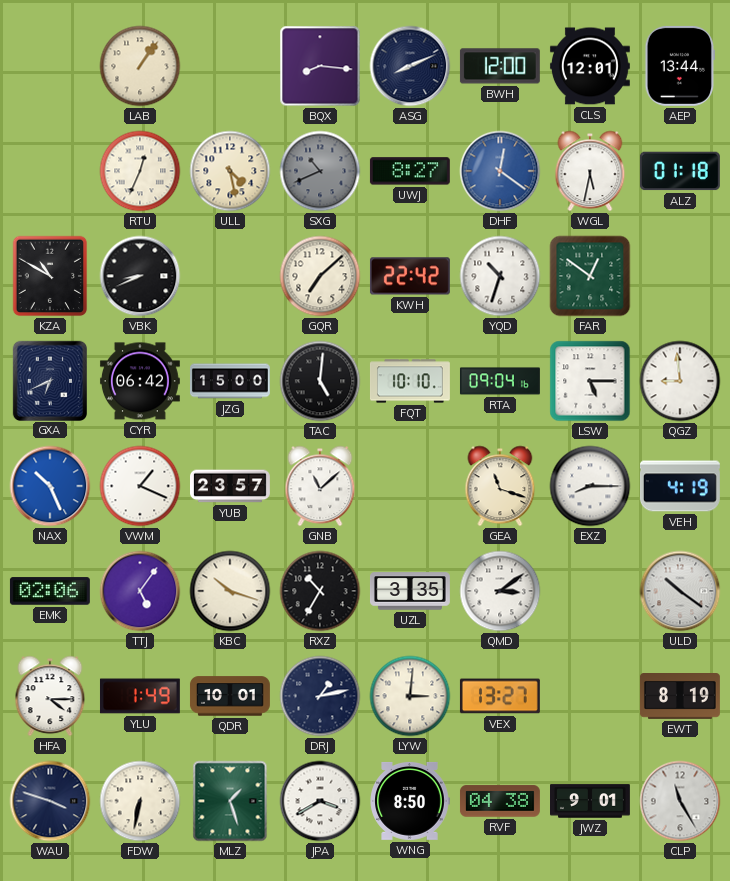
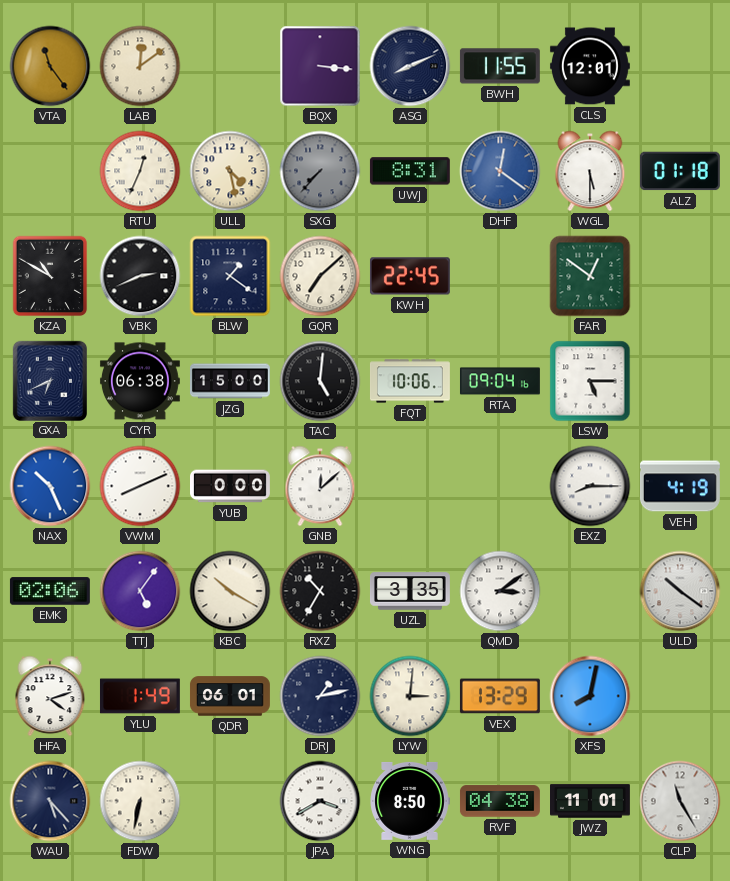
VTA: none -> 11:24
LAB: 1:06 -> 12:09
BQX: 8:16 -> 3:16
BWH: 12:00 -> 11:55
AEP: 13:44 -> none
SXG: 10:41 -> 7:37
UWJ: 8:27 -> 8:31
WGL: 5:32 -> 5:30
VBK: 8:41 -> 2:41
BLW: none -> 1:21
KWH: 22:42 -> 22:45
YQD: 10:33 -> none
CYR: 06:42 -> 06:38
FQT: 10:10 -> 10:06
QGZ: 8:59 -> none
VWM: 1:19 -> 8:11
YUB: 23:57 -> 0:00
GNB: 11:08 -> 12:08
GEA: 11:18 -> none
KBC: 10:18 -> 10:20
HFA: 4:15 -> 4:12
QDR: 10:01 -> 06:01
VEX: 13:27 -> 13:29
XFS: none -> 8:02
EWT: 8:19 -> none
WAU: 3:48 -> 5:23
MLZ: 1:27 -> none
JWZ: 9:01 -> 11:01
